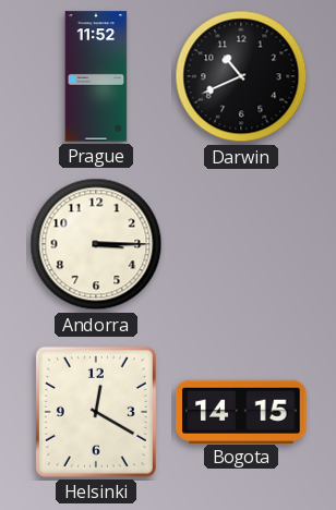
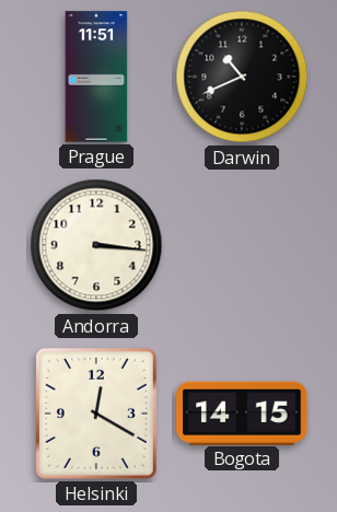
Prague: 11:52 -> 11:51
Andorra: 3:15 -> 3:16
